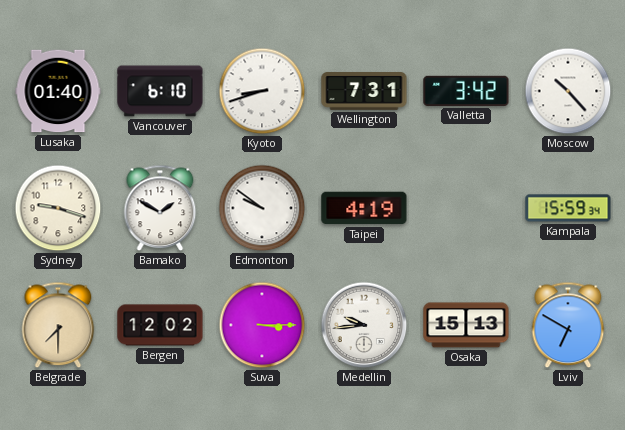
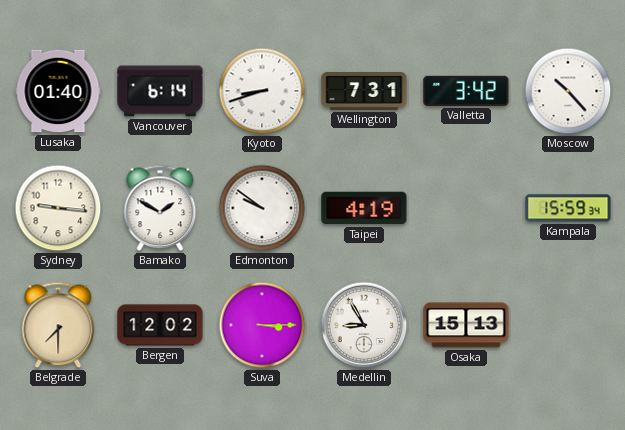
Vancouver: 6:10 -> 6:14
Sydney: 9:18 -> 9:16
Medellin: 9:44 -> 8:55
Lviv: 6:50 -> none
